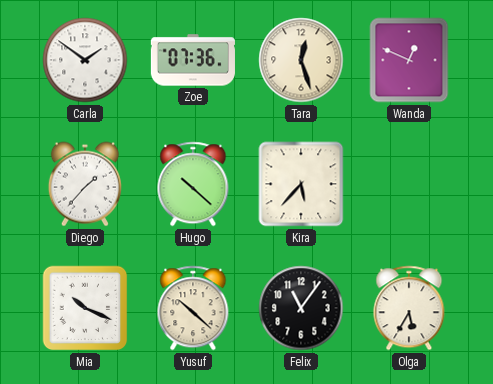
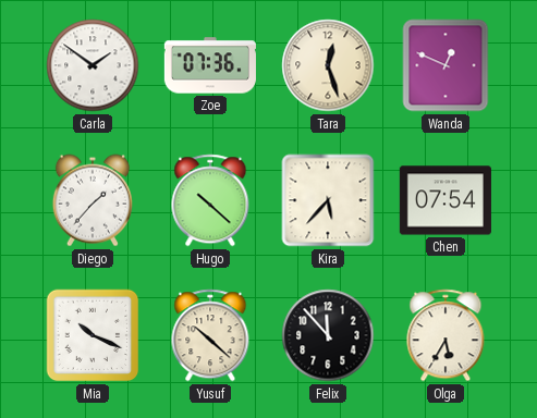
Chen: none -> 07:54
Felix: 11:06 -> 11:53
